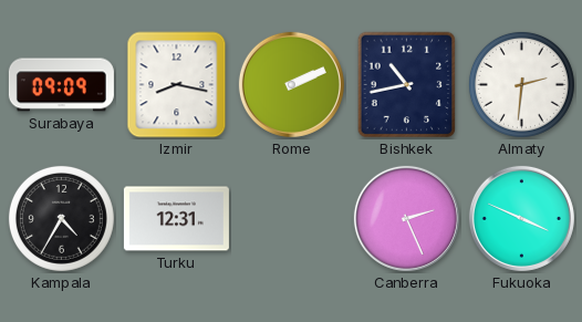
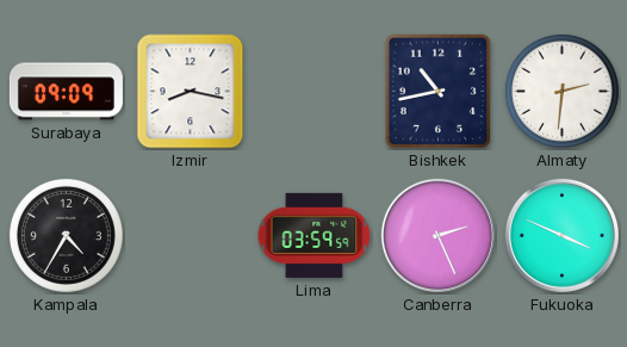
Rome: 2:11 -> none
Turku: 12:31 -> none
Lima: none -> 03:59
